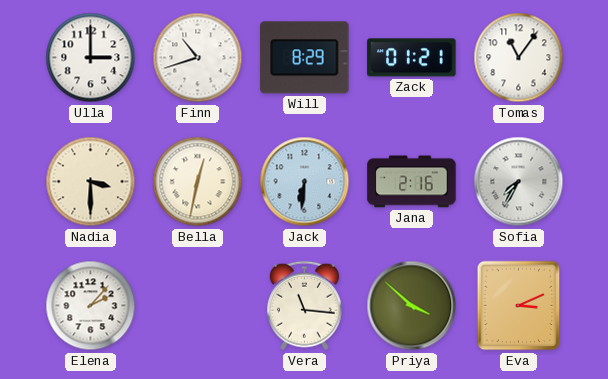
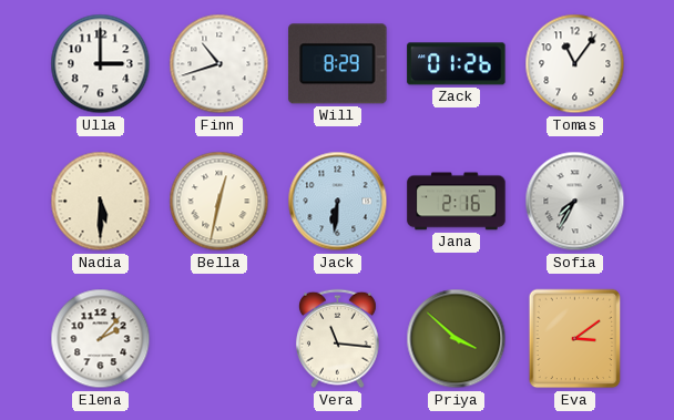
Zack: 01:21 -> 01:26
Nadia: 3:30 -> 5:30
Eva: 3:11 -> 3:09
